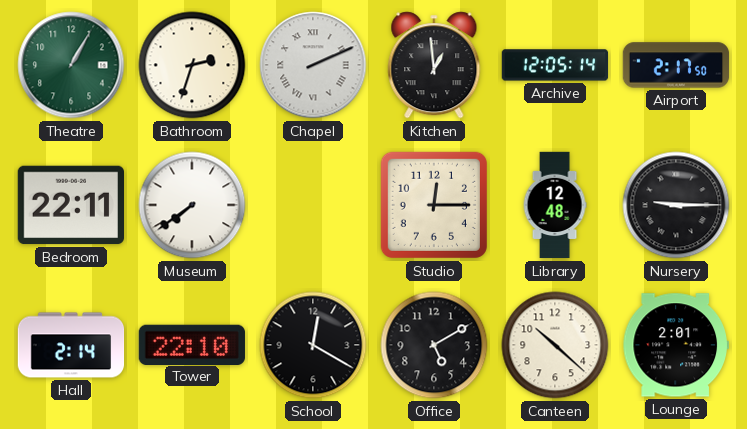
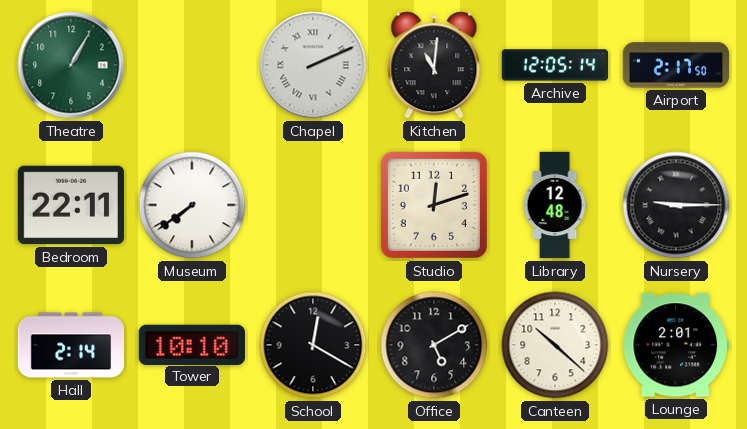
Bathroom: 2:33 -> none
Kitchen: 12:59 -> 11:01
Studio: 12:15 -> 12:12
Tower: 22:10 -> 10:10
